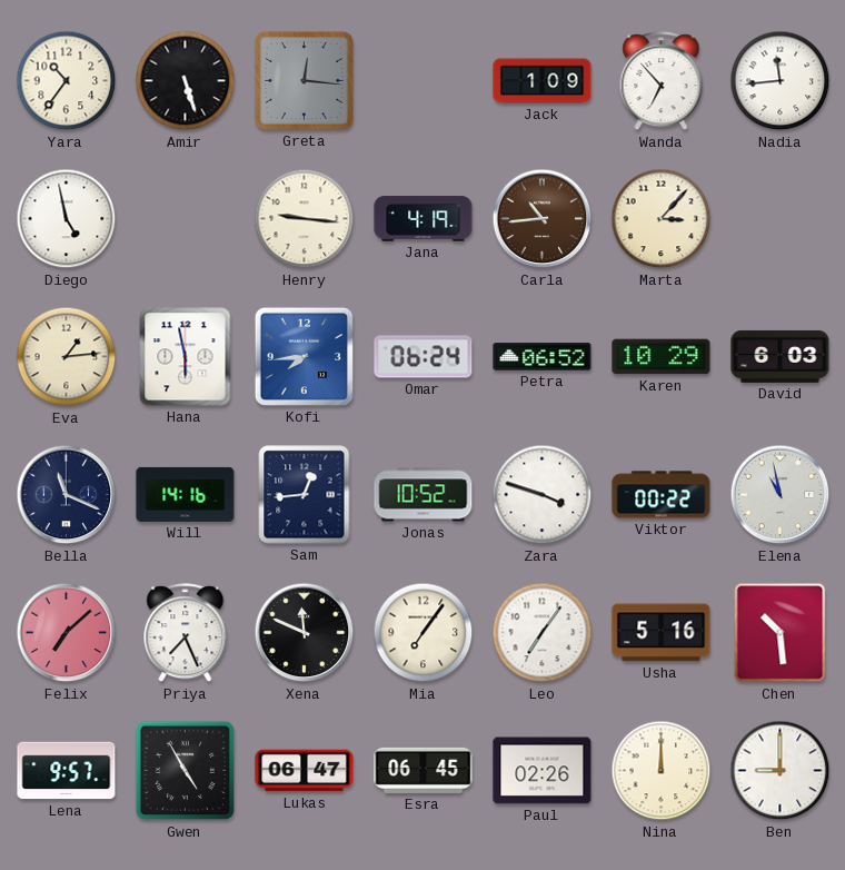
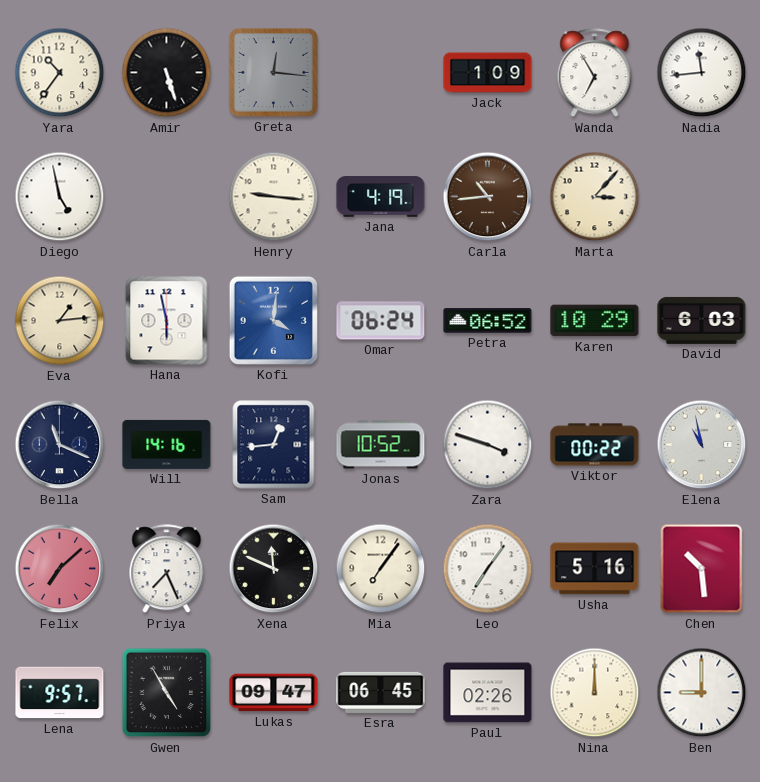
Wanda: 6:53 -> 6:55
Kofi: 7:44 -> 4:01
Lukas: 06:47 -> 09:47
